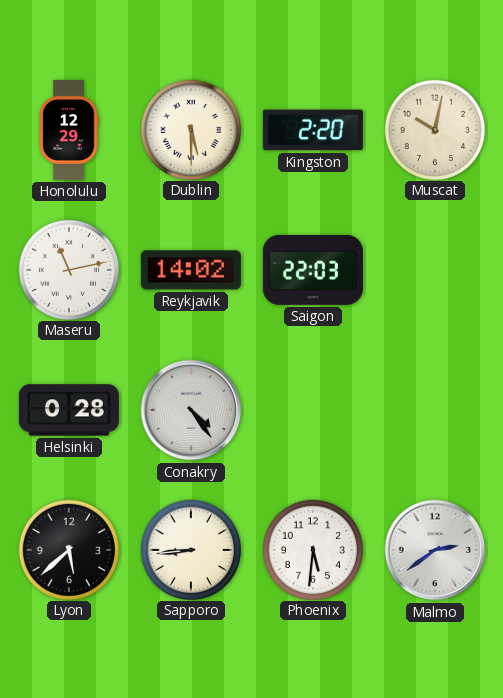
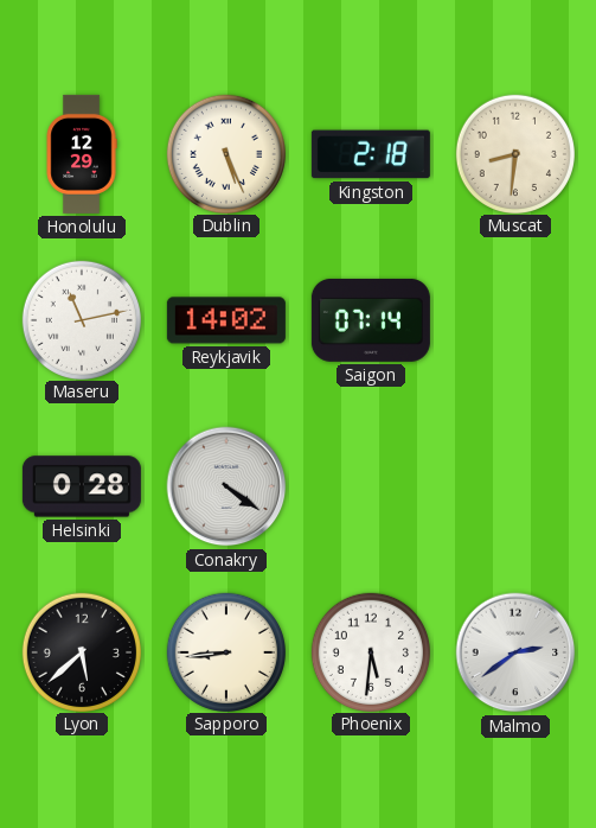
Dublin: 5:30 -> 5:26
Kingston: 2:20 -> 2:18
Muscat: 10:02 -> 8:31
Saigon: 22:03 -> 07:14
Conakry: 4:24 -> 4:21
